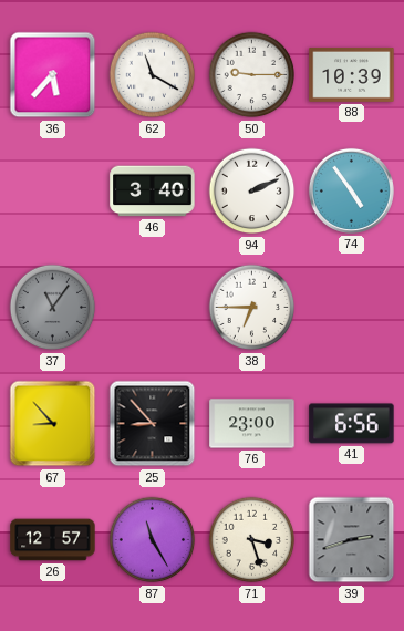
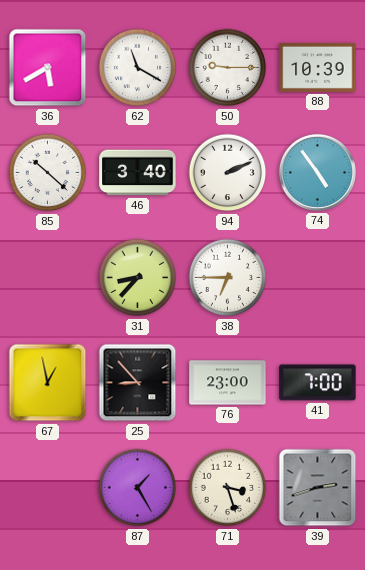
36: 5:37 -> 5:40
85: none -> 10:22
37: 11:06 -> none
31: none -> 8:37
67: 8:53 -> 12:58
41: 6:56 -> 7:00
26: 12:57 -> none
87: 11:25 -> 1:25
